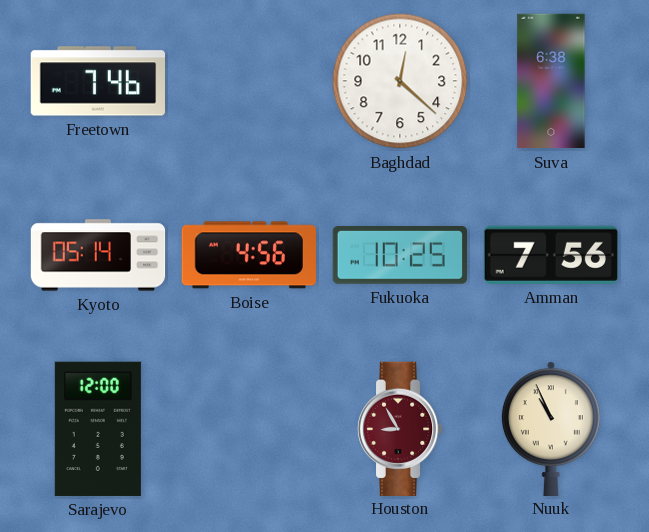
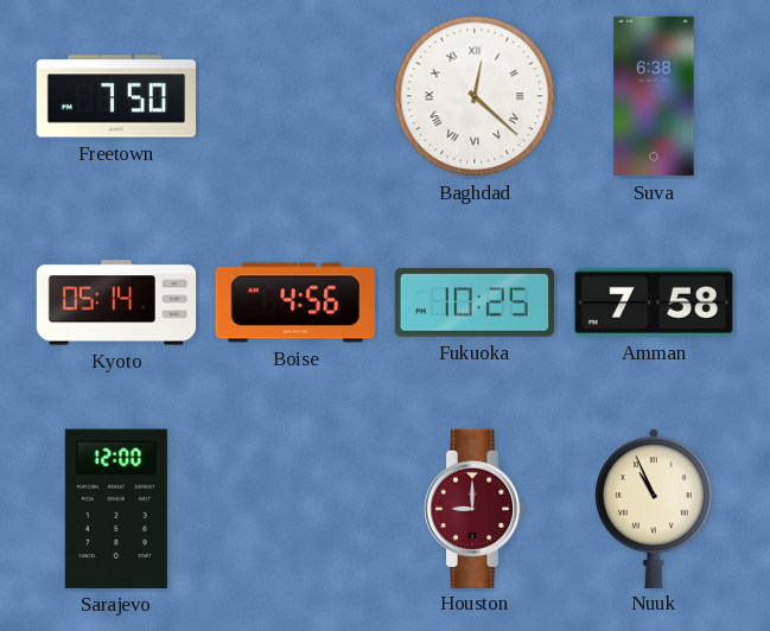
Freetown: 7:46 -> 7:50
Baghdad numerals: Arabic -> Roman
Amman: 7:56 -> 7:58
Houston: 8:55 -> 9:00
